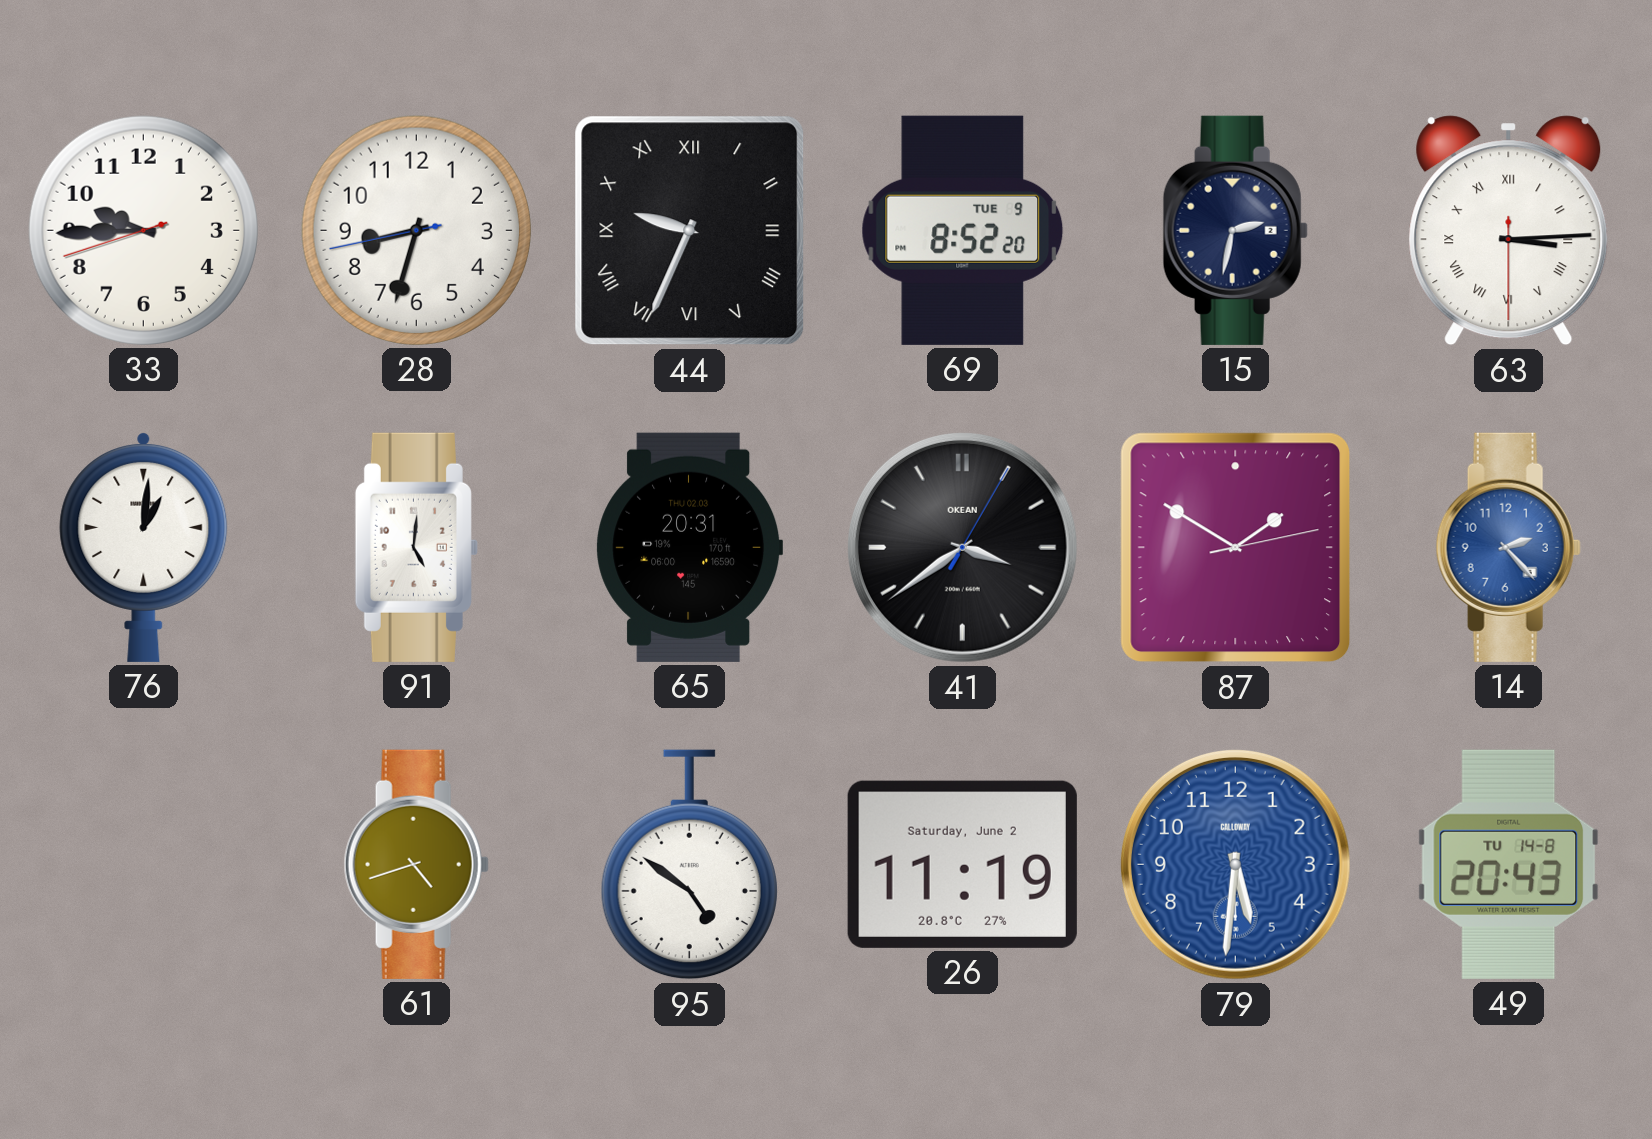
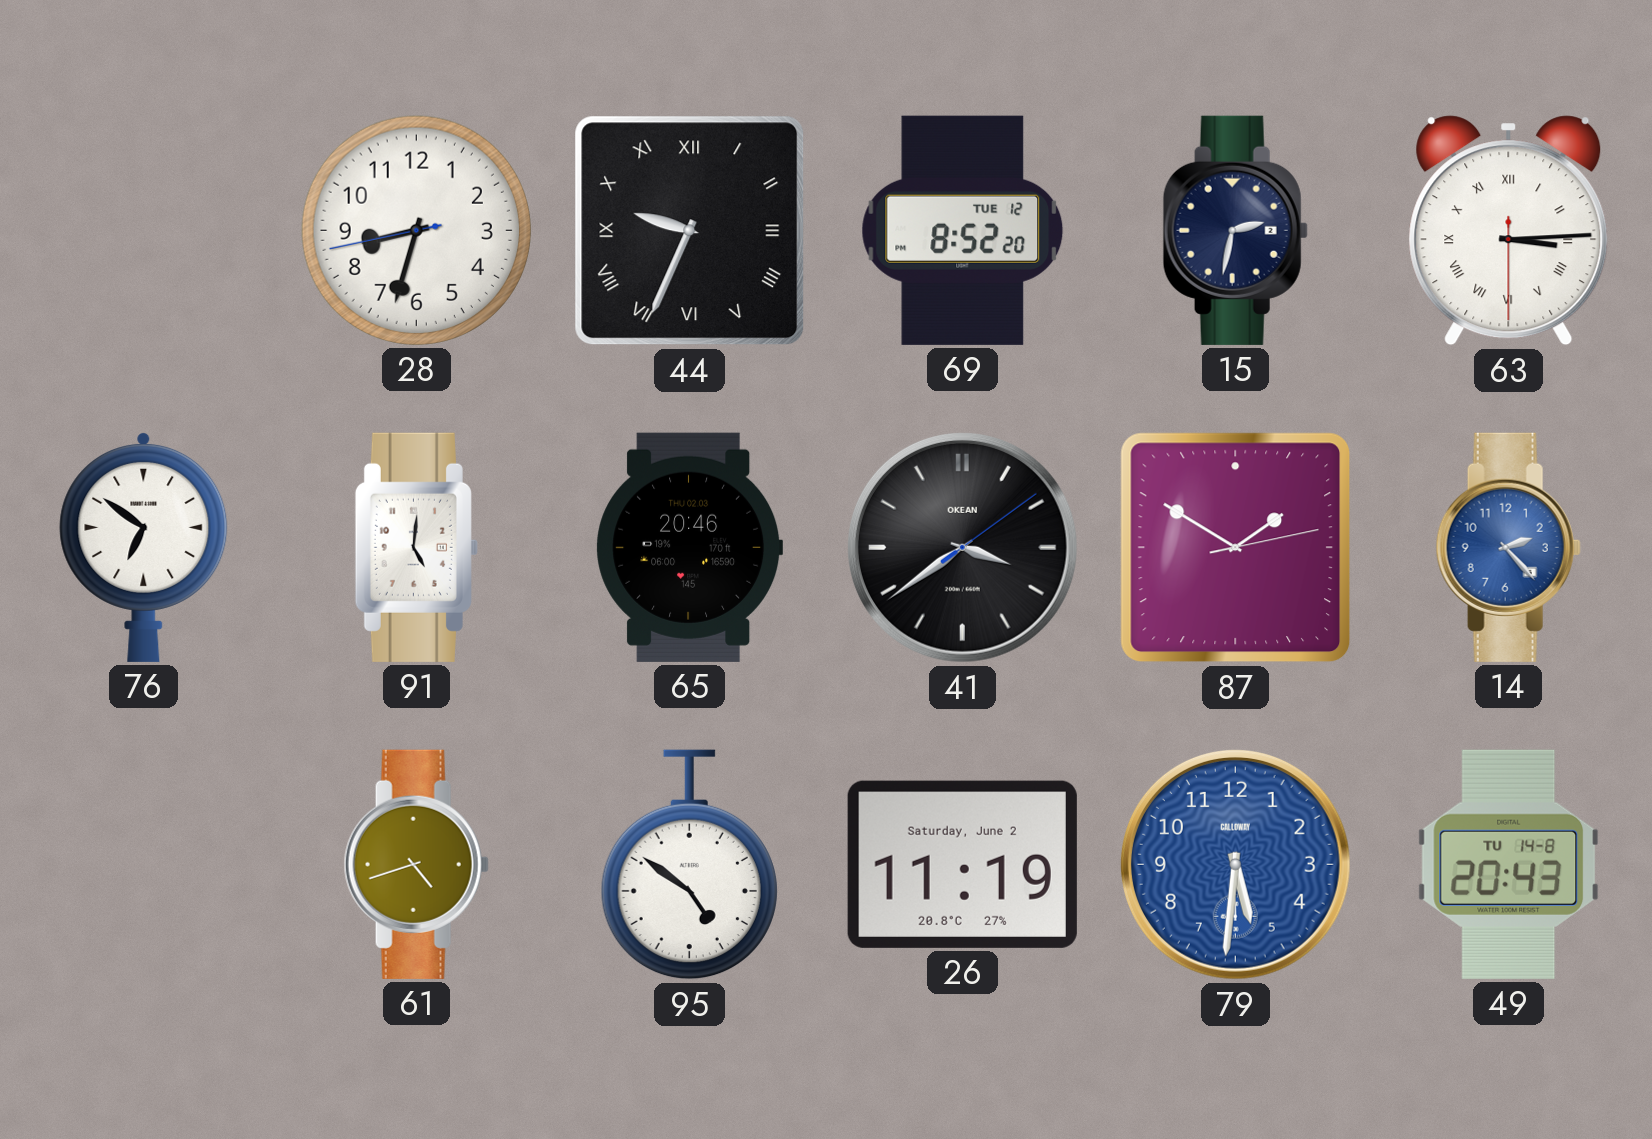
33: 9:44 -> none
69 date: TUE 9 -> TUE 12
76: 1:01 -> 6:51
65: 20:31 -> 20:46
41: 3:39:05 -> 3:39:09
